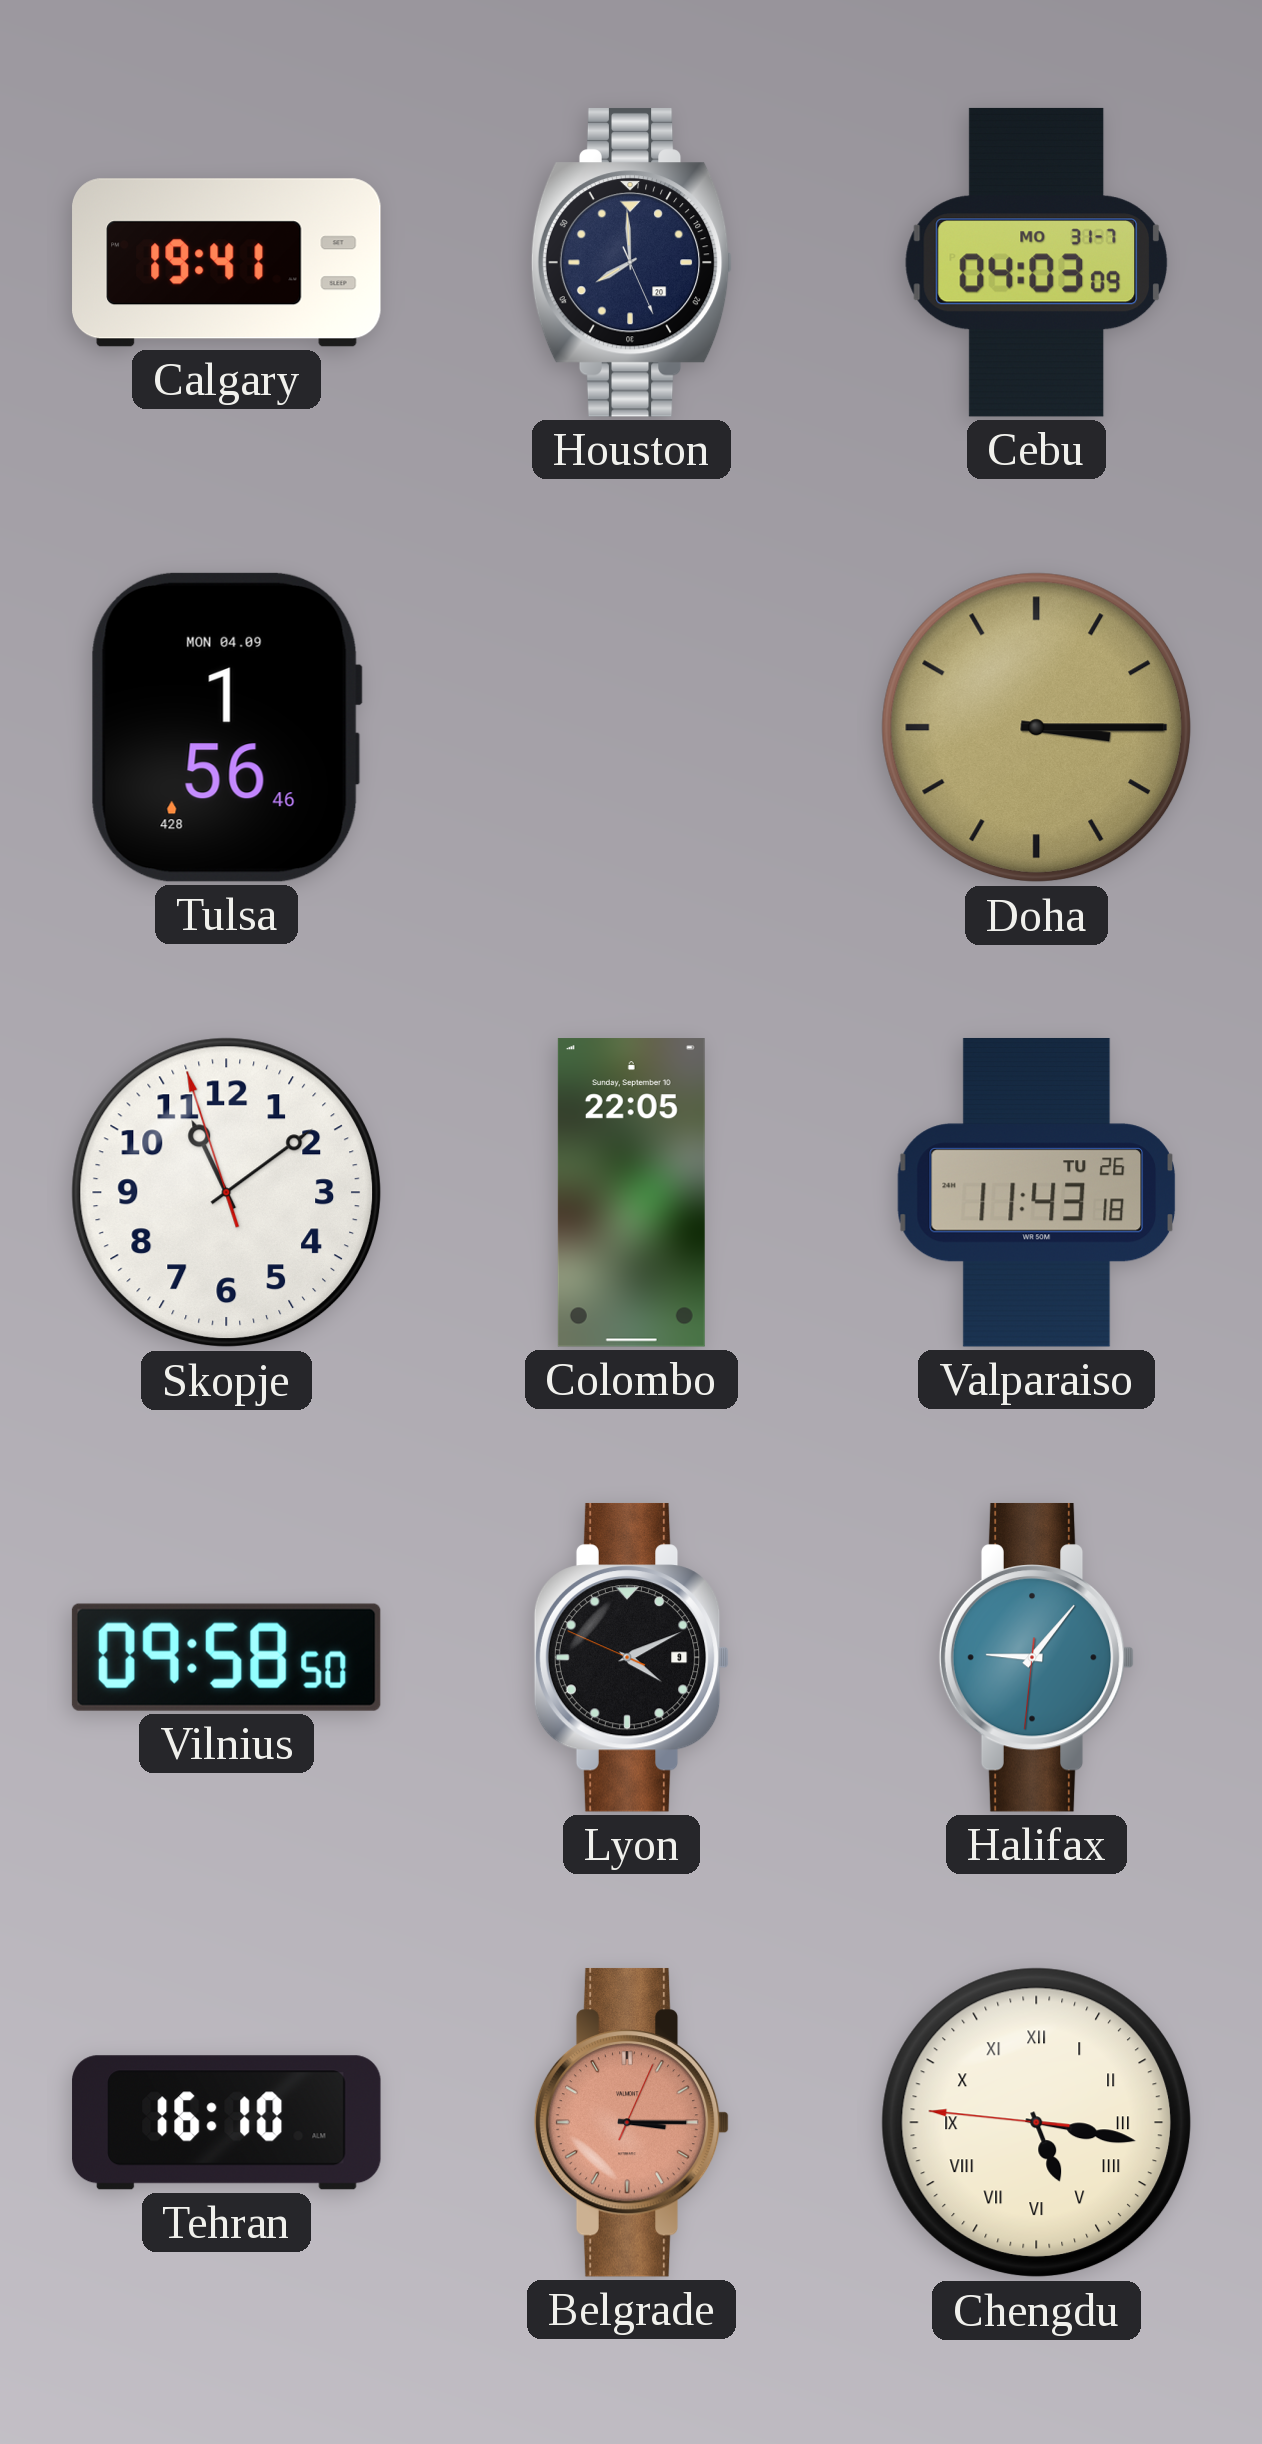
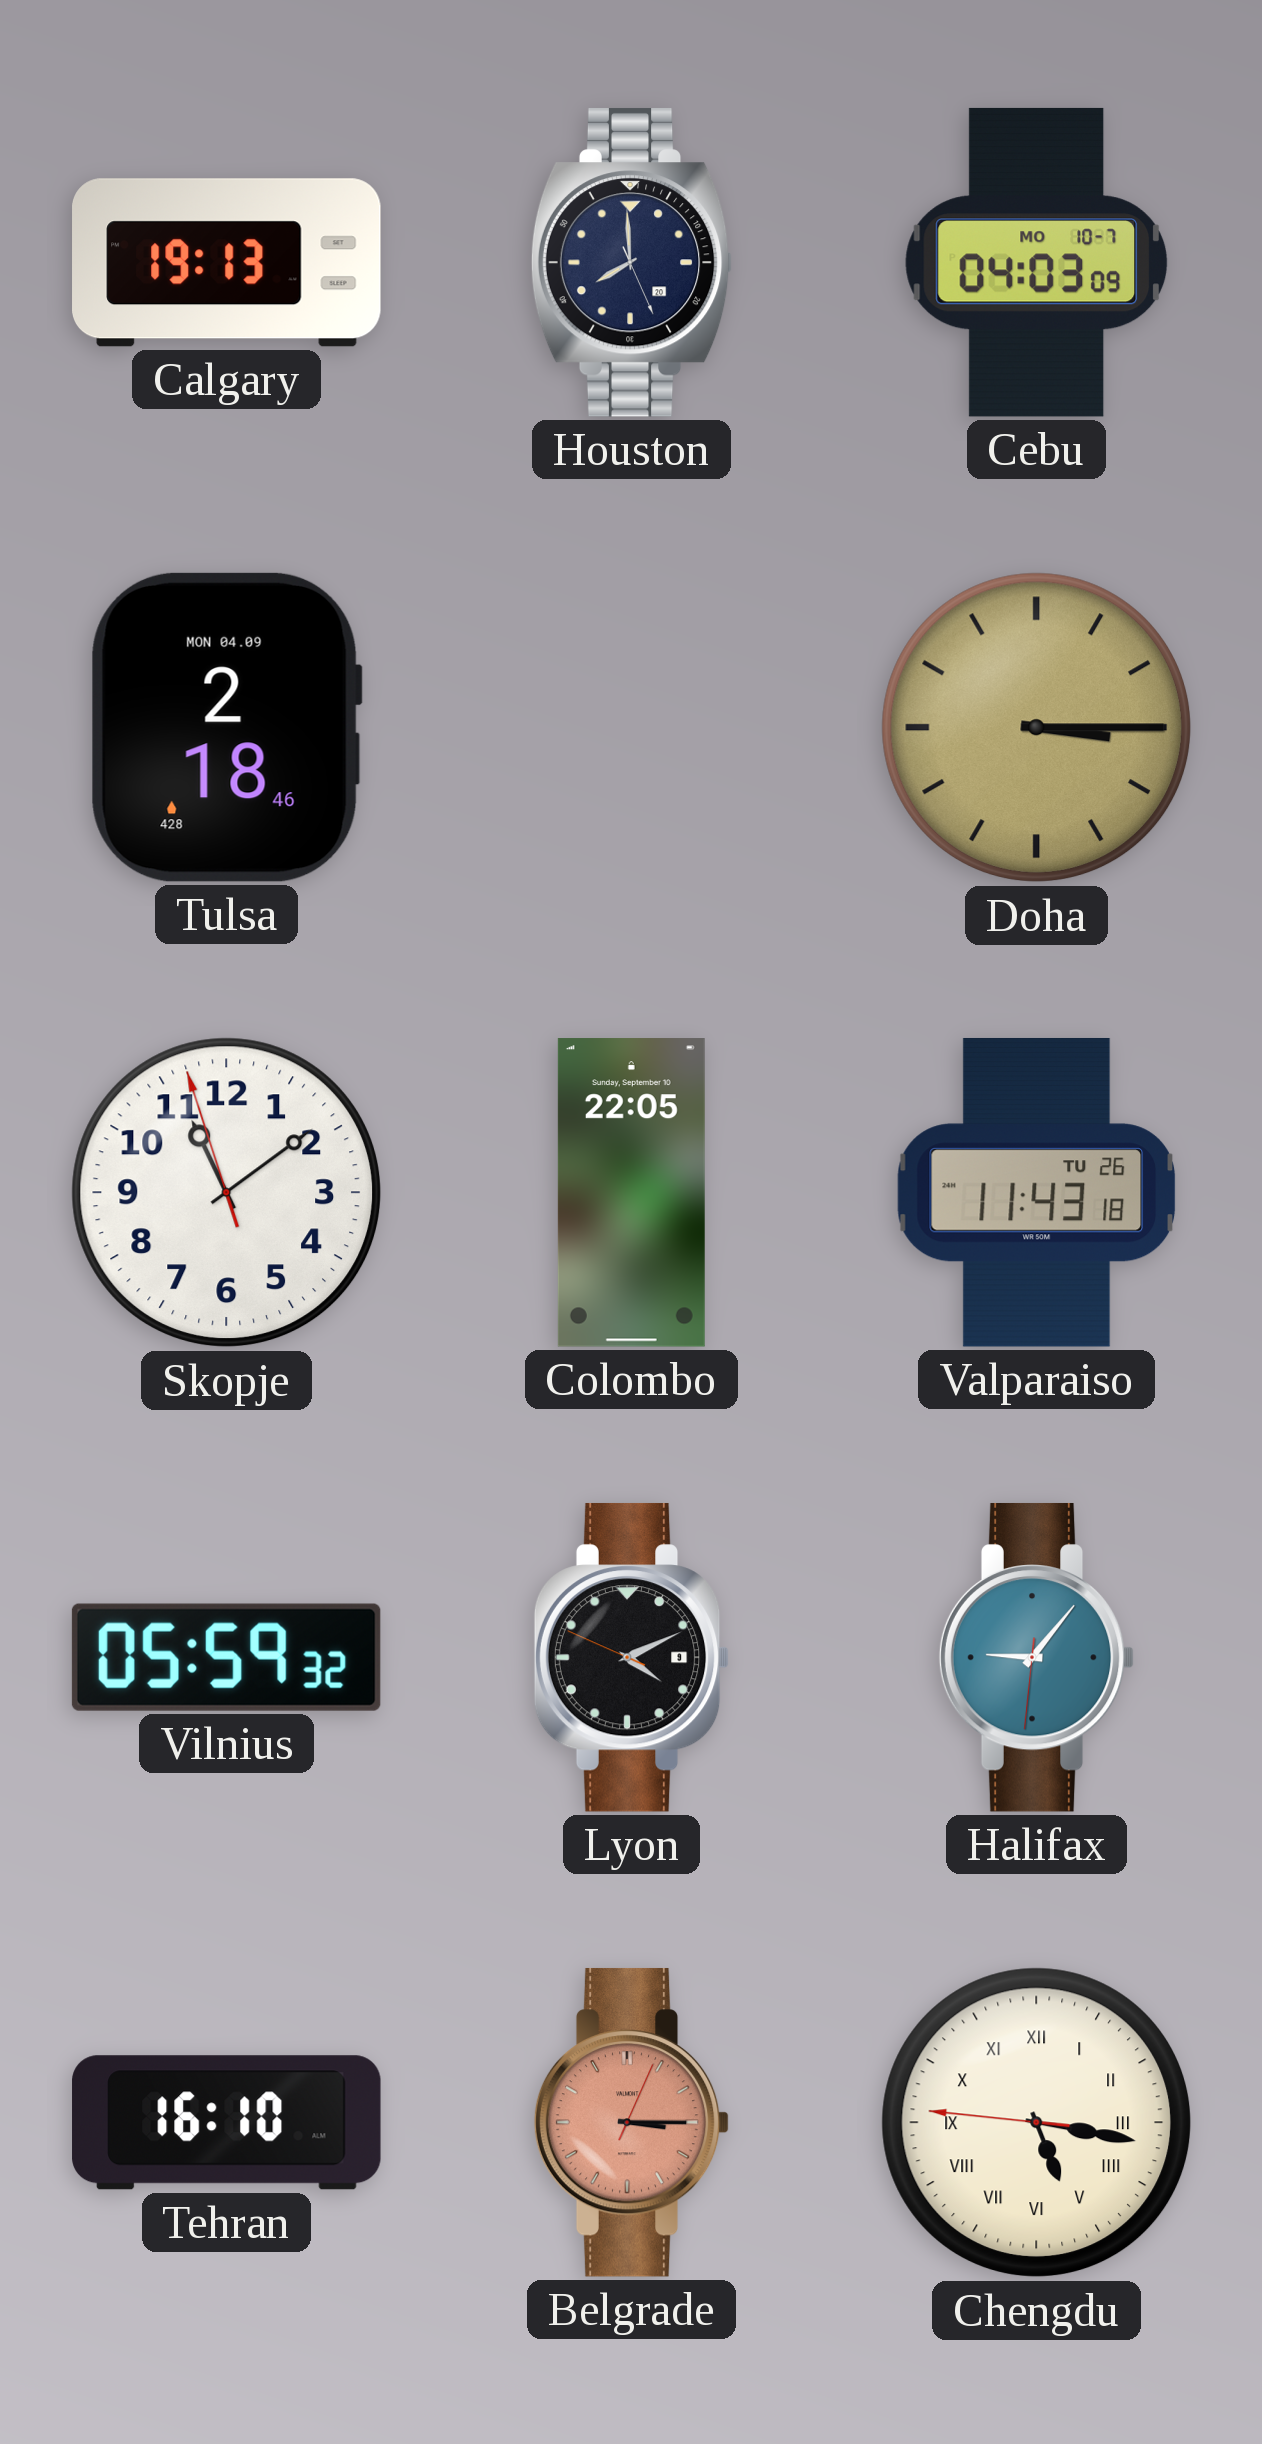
Calgary: 19:41 -> 19:13
Cebu date: MO 31-7 -> MO 10-7
Tulsa: 1:56 -> 2:18
Vilnius: 09:58 -> 05:59
